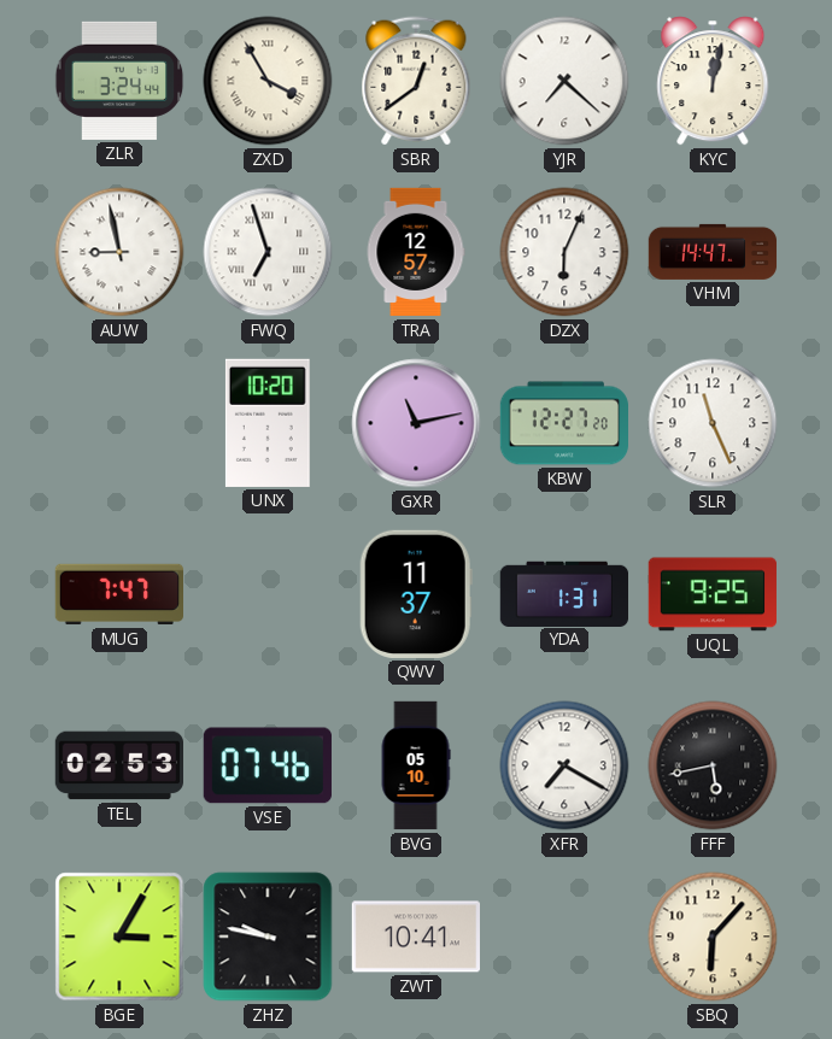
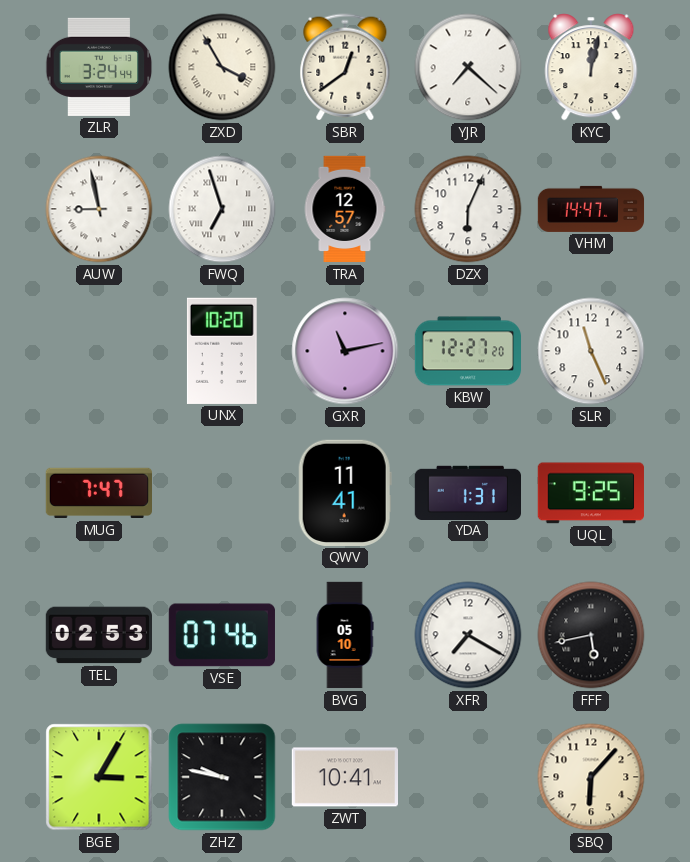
QWV: 11:37 -> 11:41
